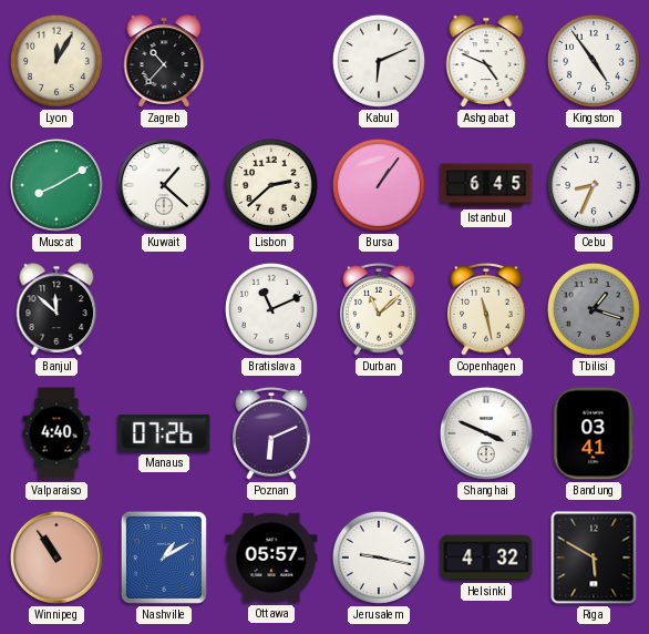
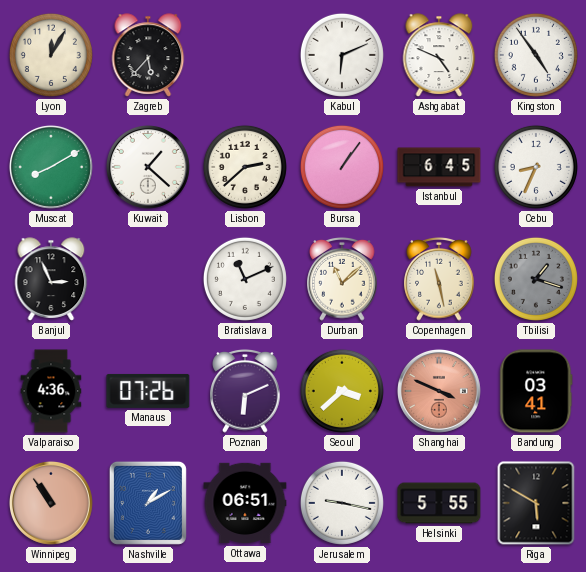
Zagreb: 10:37 -> 5:37
Banjul: 11:52 -> 2:56
Valparaiso: 4:40 -> 4:36
Seoul: none -> 3:38
Shanghai dial: white -> salmon
Ottawa: 05:57 -> 06:51
Helsinki: 4:32 -> 5:55
